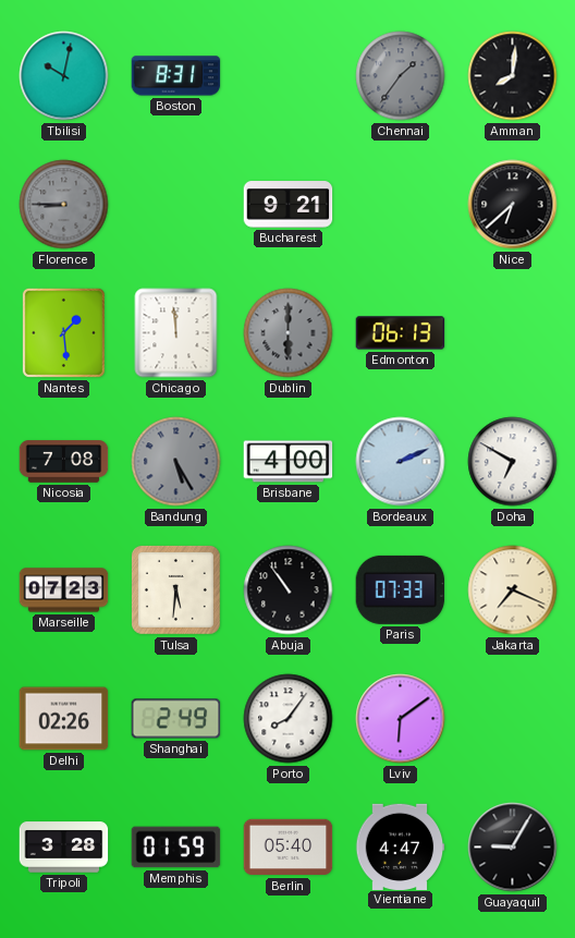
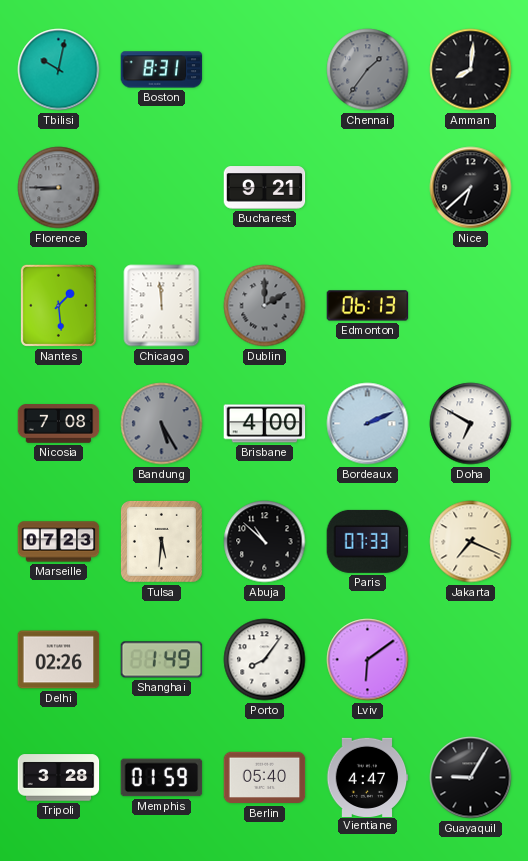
Dublin: 6:00 -> 2:00
Abuja: 10:54 -> 10:52
Shanghai: 2:49 -> 1:49
